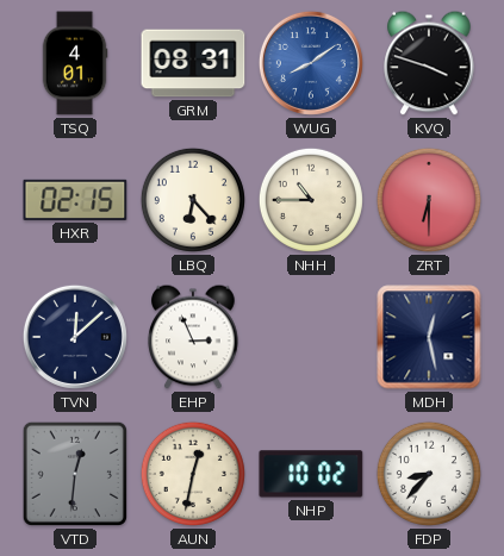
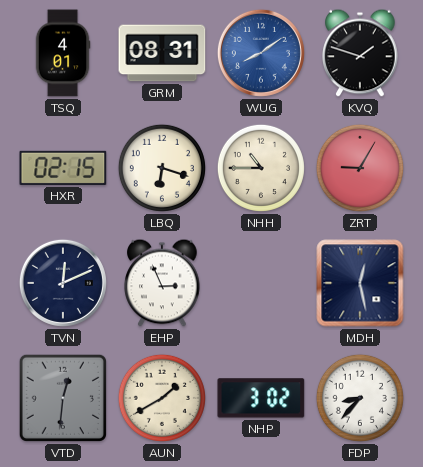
KVQ: 3:48 -> 1:48
LBQ: 6:23 -> 6:18
ZRT: 6:30 -> 9:05
TVN: 12:08 -> 12:11
AUN: 12:32 -> 1:40
NHP: 10:02 -> 3:02
